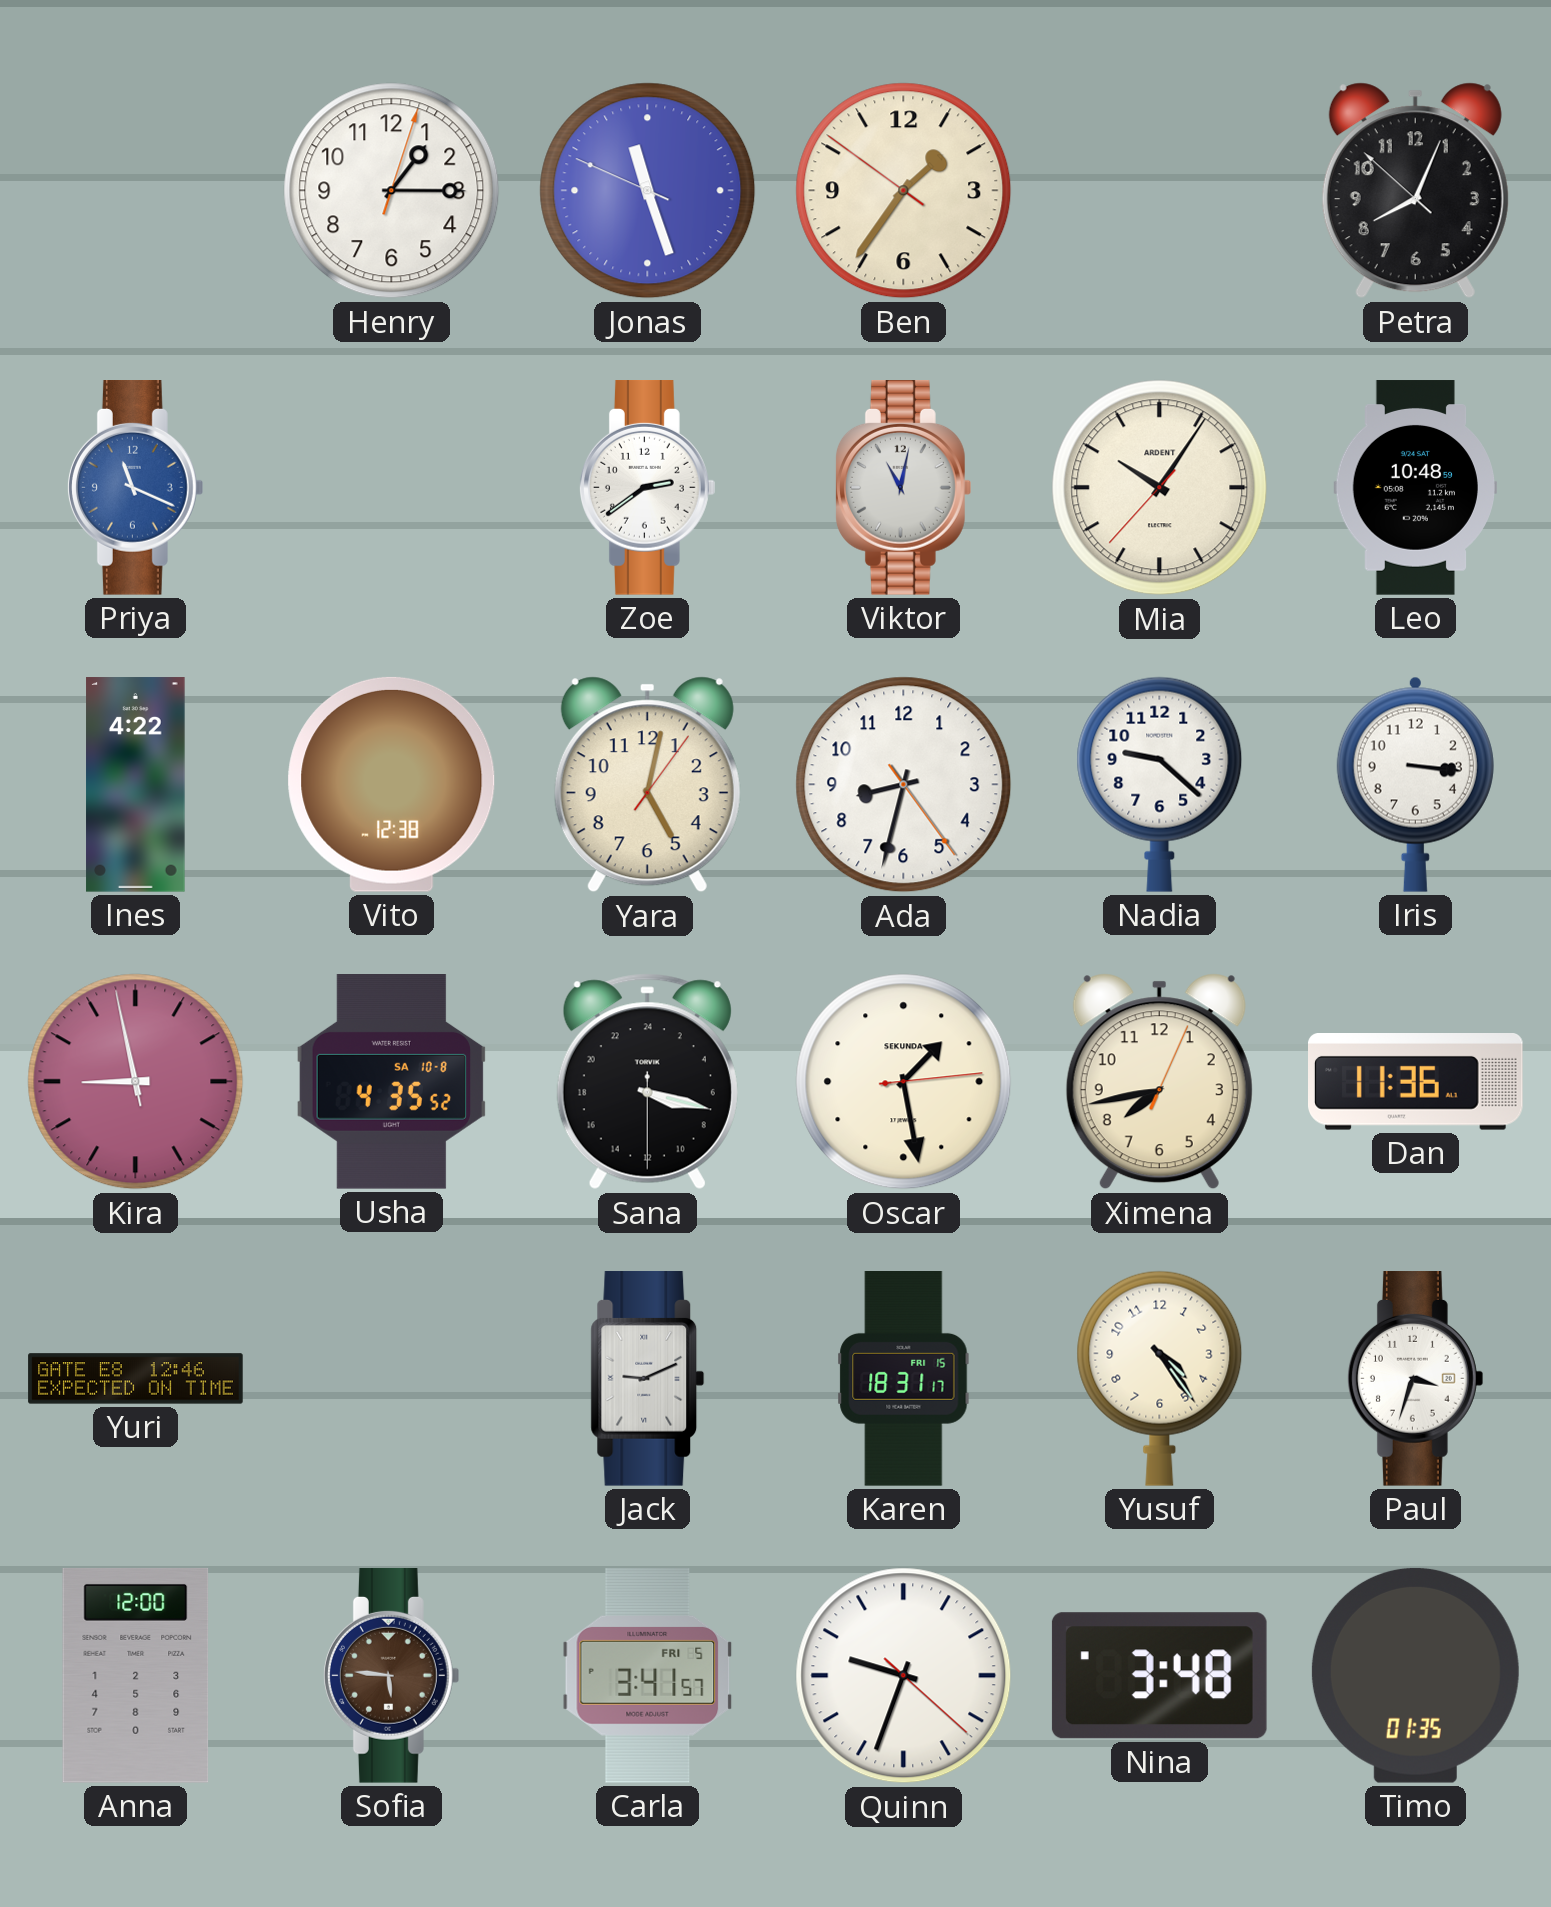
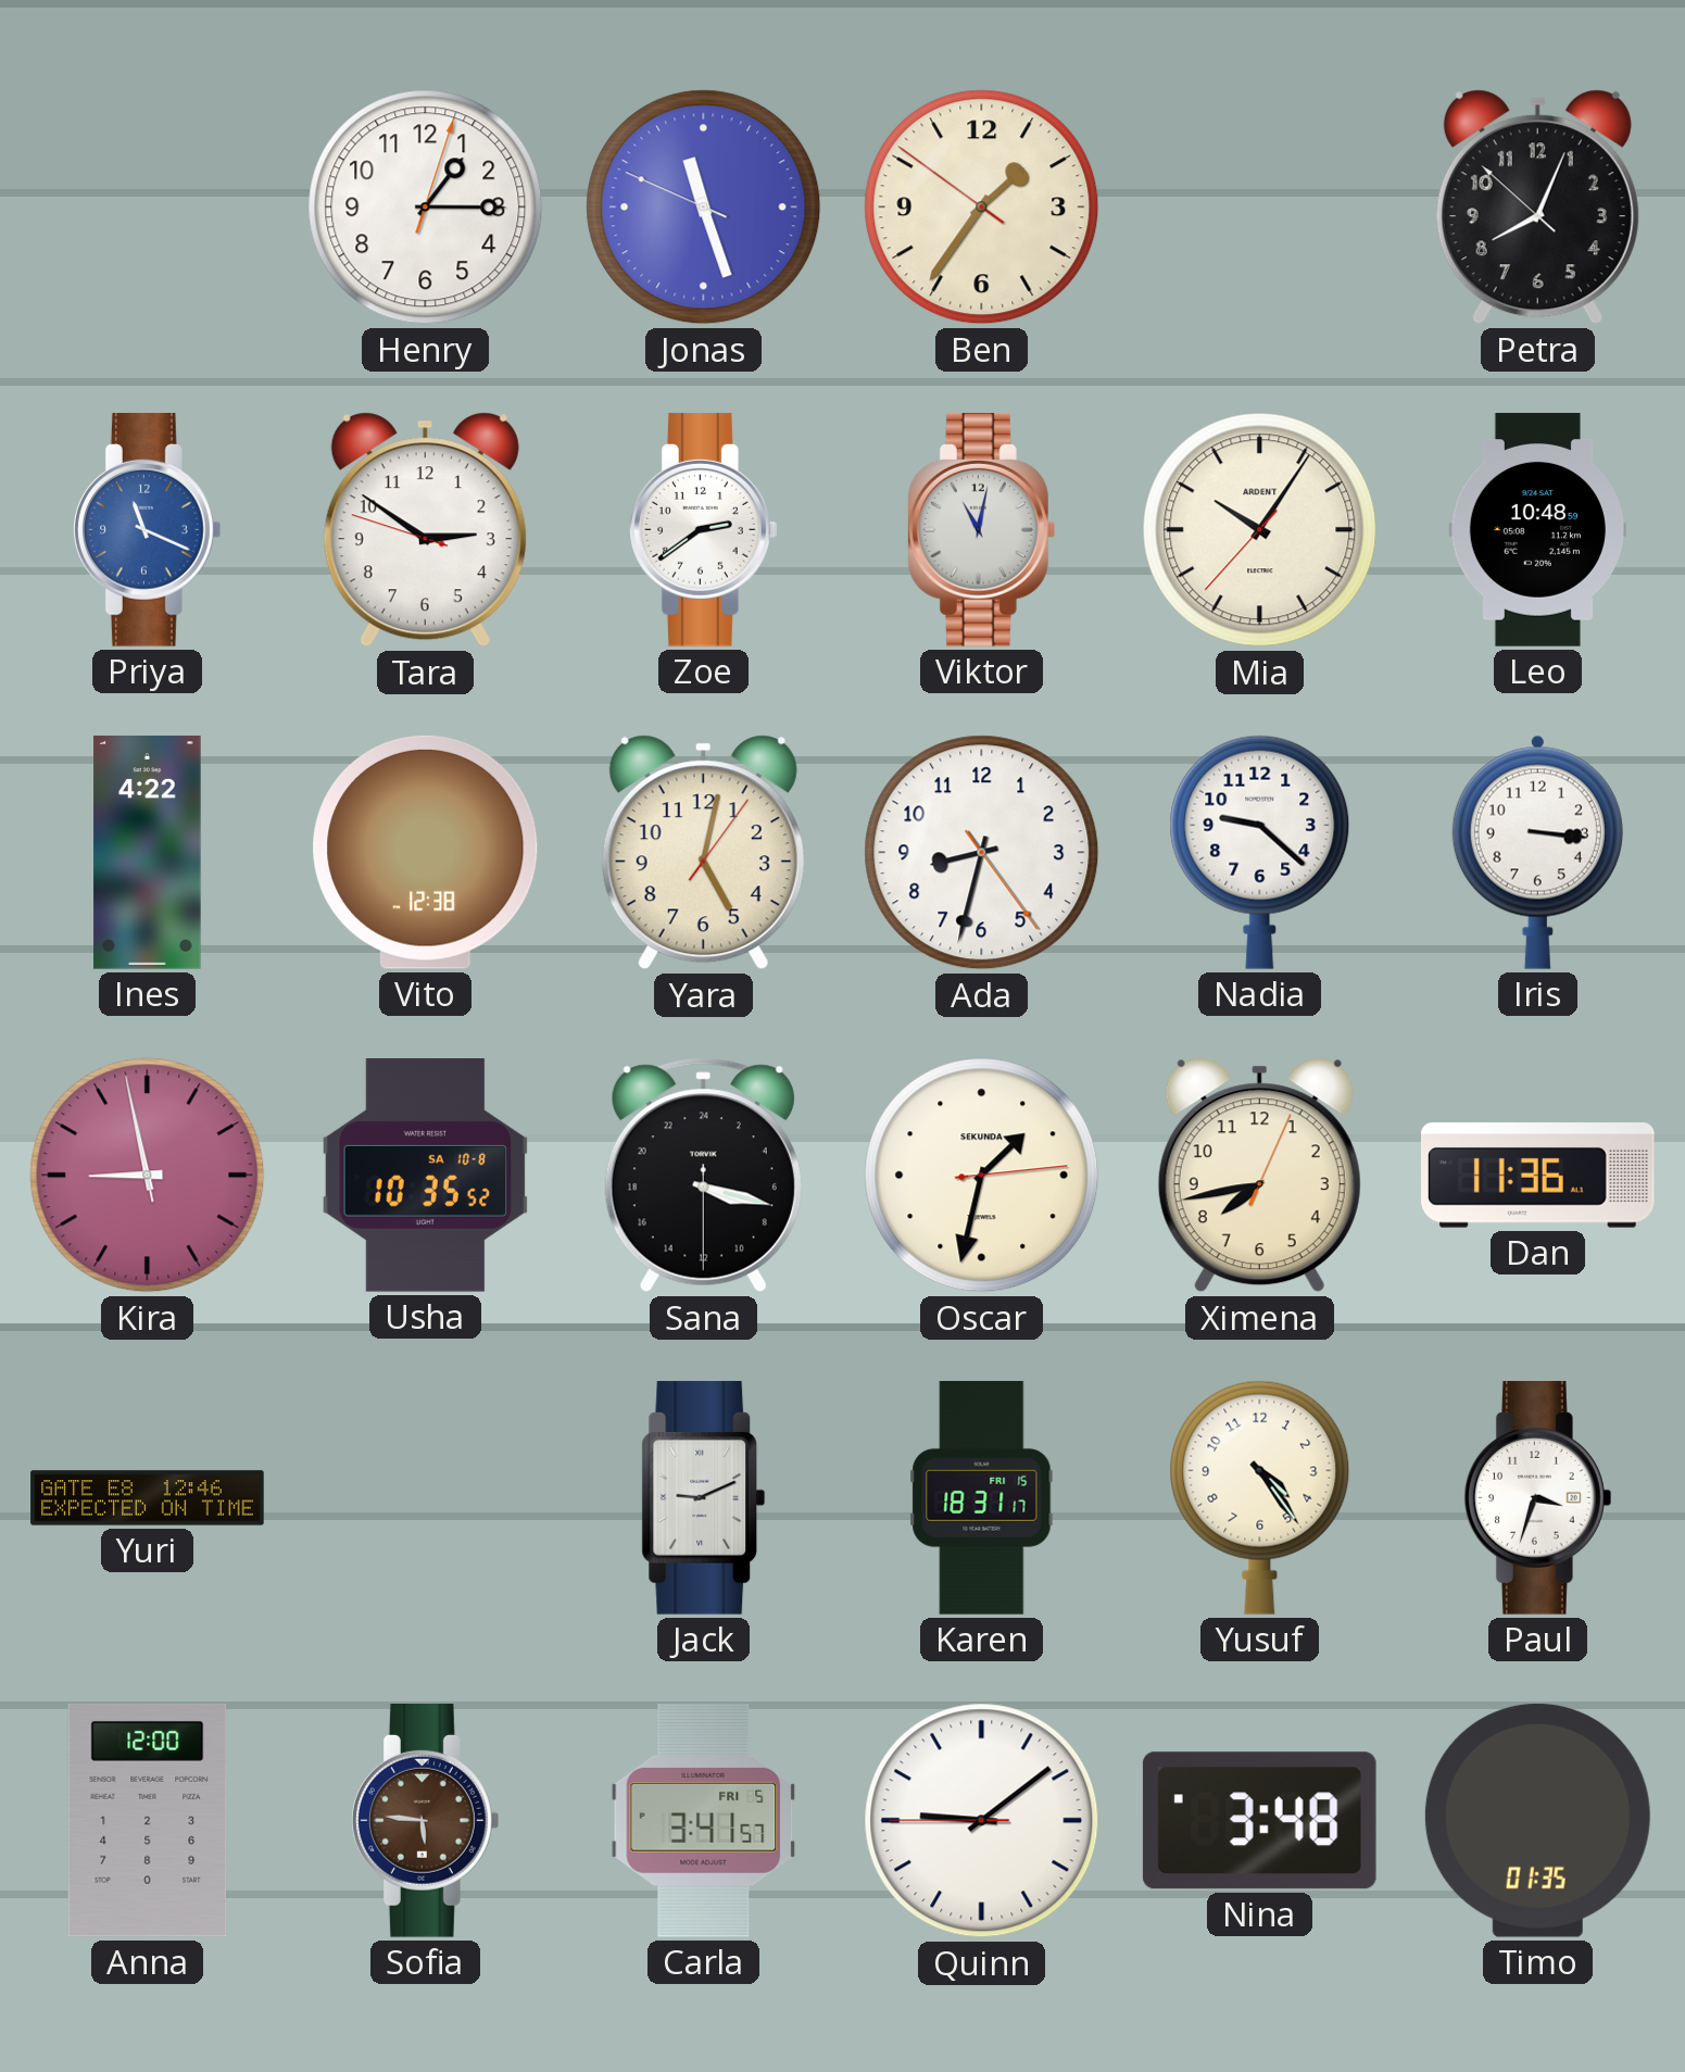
Tara: none -> 2:50
Usha: 4:35 -> 10:35
Oscar: 1:28 -> 1:32
Quinn: 9:33 -> 9:08
